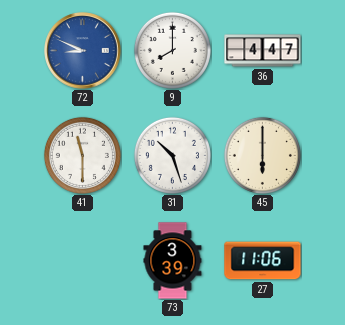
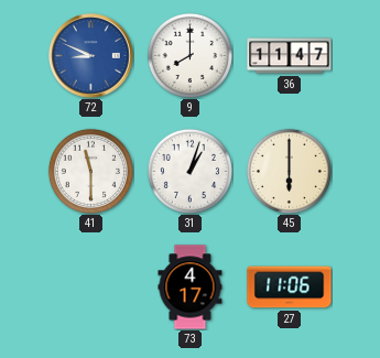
36: 4:47 -> 11:47
31: 10:27 -> 1:03
73: 3:39 -> 4:17
